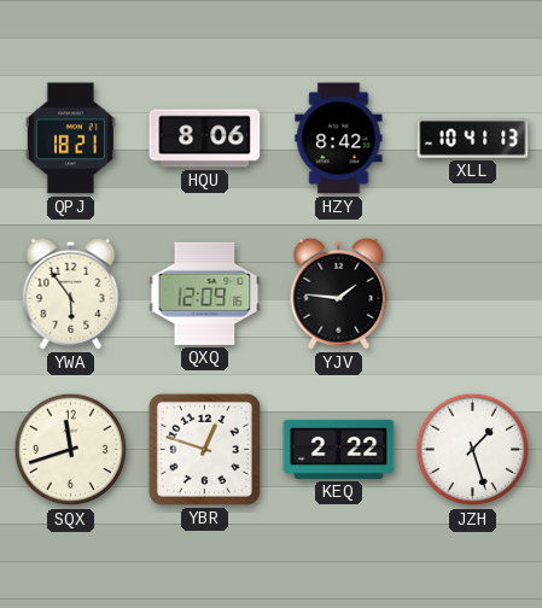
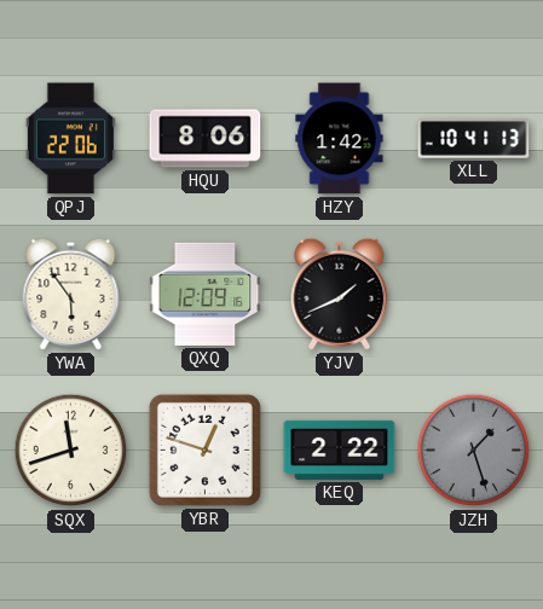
QPJ: 18:21 -> 22:06
HZY: 8:42 -> 1:42
YJV: 1:46 -> 1:41
JZH dial: white -> grey
